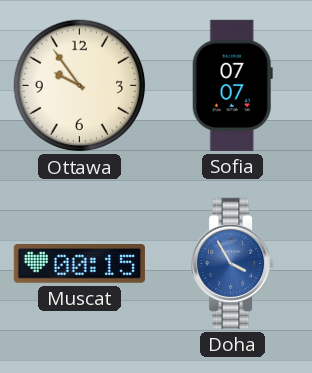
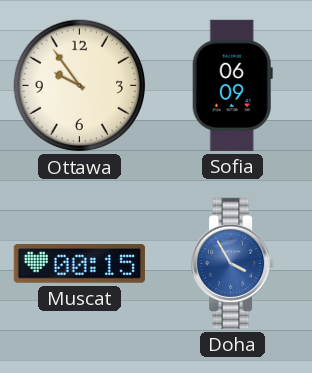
Sofia: 07:07 -> 06:09
